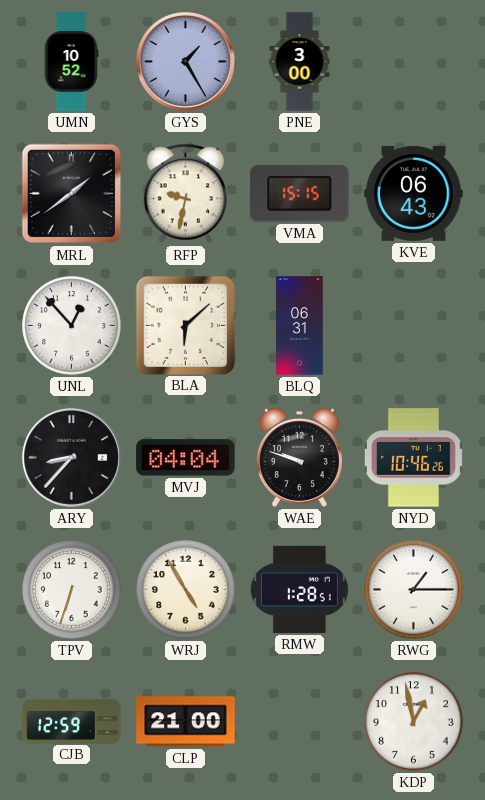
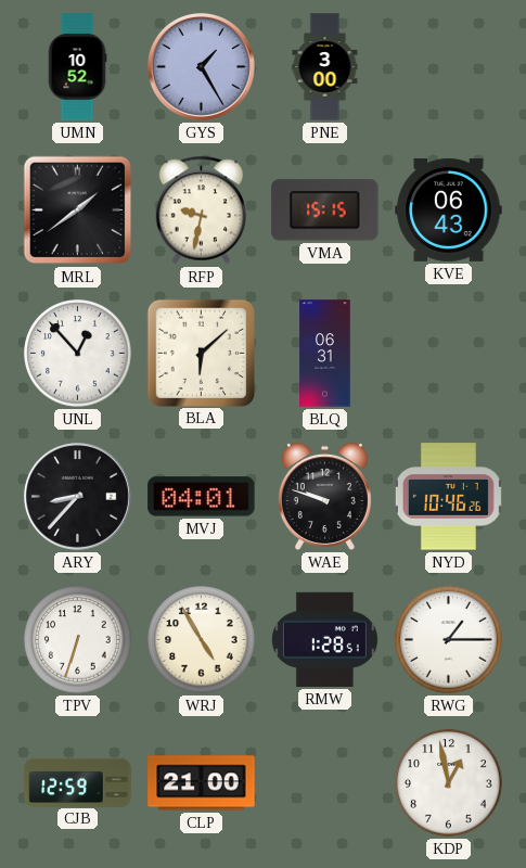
MVJ: 04:04 -> 04:01
